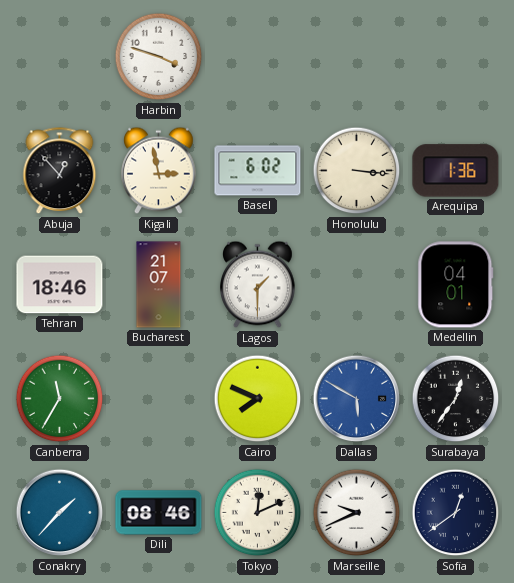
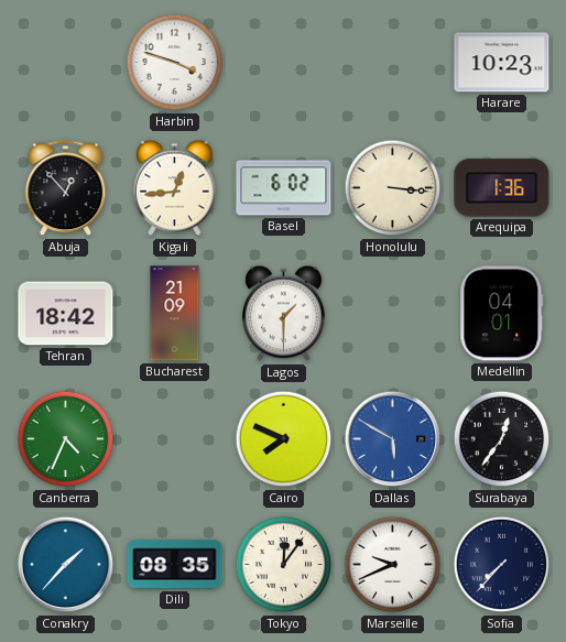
Harare: none -> 10:23
Kigali: 2:58 -> 12:44
Tehran: 18:46 -> 18:42
Bucharest: 21:07 -> 21:09
Canberra: 11:35 -> 4:34
Dili: 08:46 -> 08:35
Tokyo: 12:11 -> 12:06
Sofia: 12:39 -> 7:37
